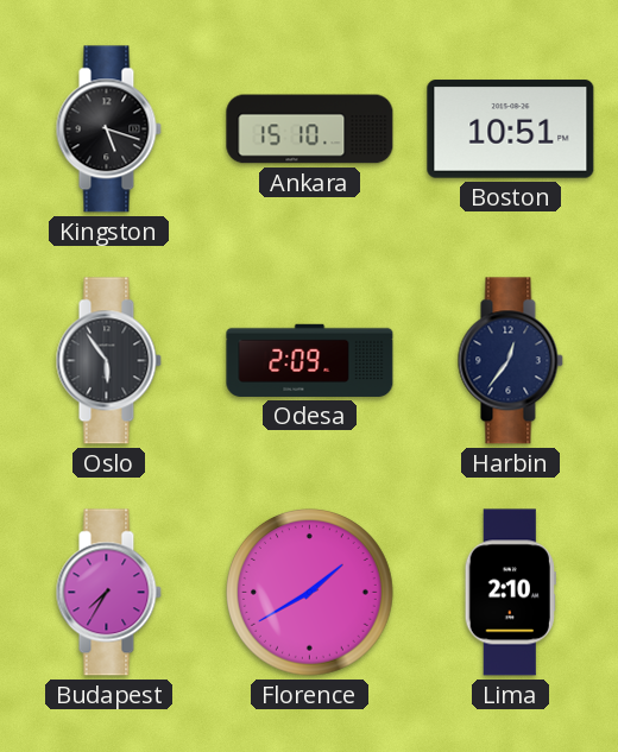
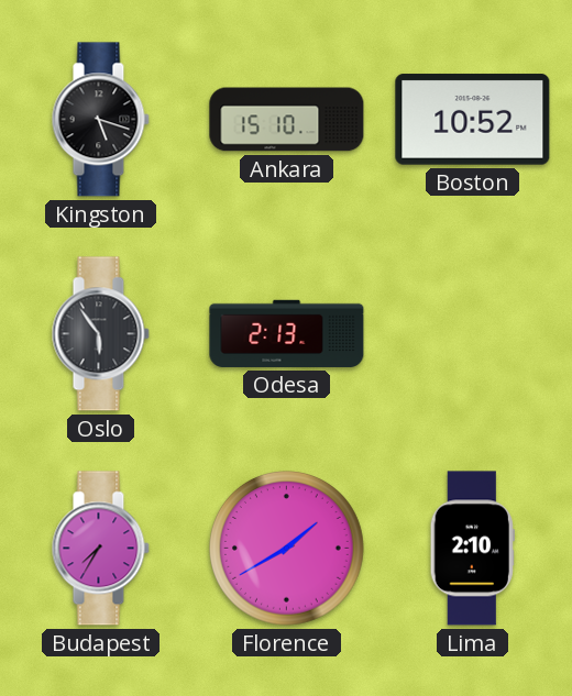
Boston: 10:51 -> 10:52
Odesa: 2:09 -> 2:13
Harbin: 12:36 -> none
